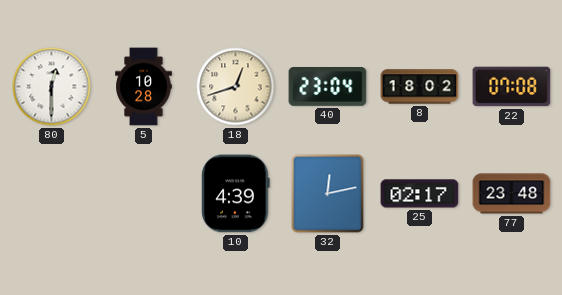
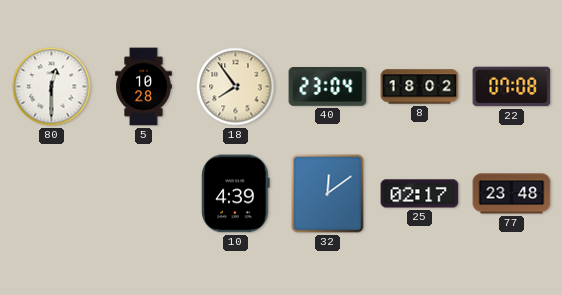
18: 12:42 -> 7:54
32: 12:13 -> 12:09
